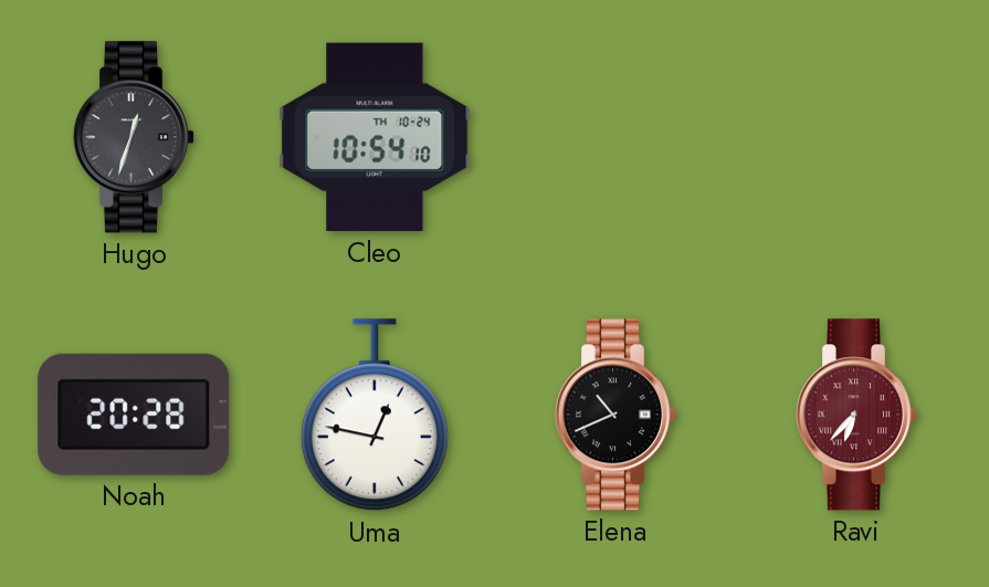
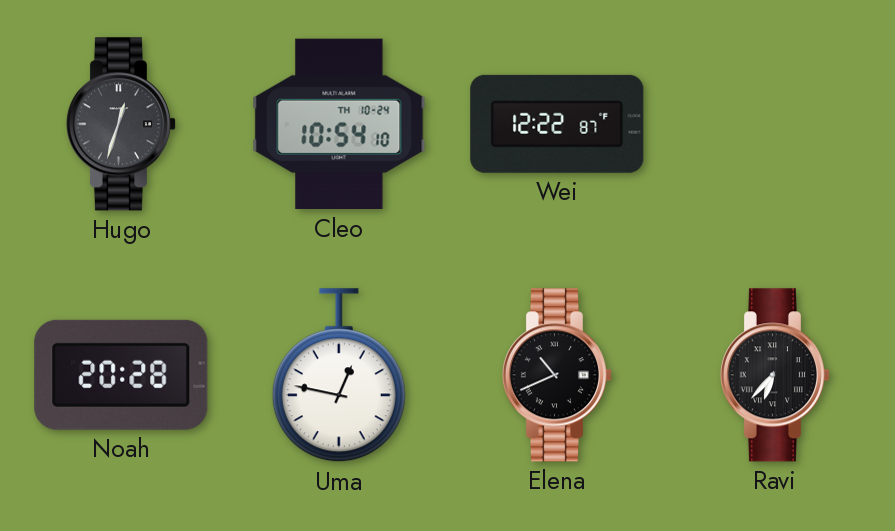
Wei: none -> 12:22
Ravi dial: burgundy -> black
